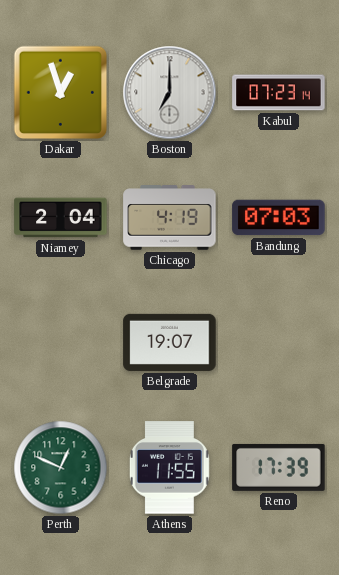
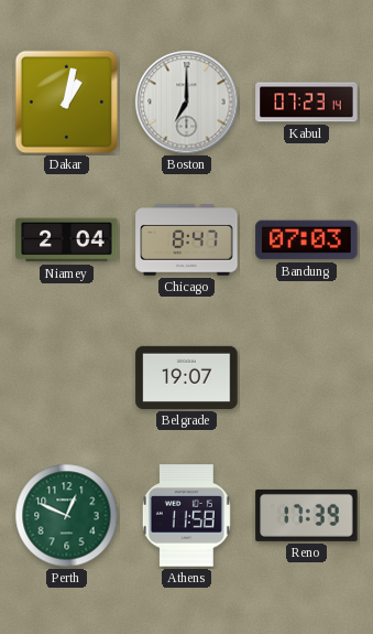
Dakar: 12:57 -> 1:02
Chicago: 4:19 -> 8:47
Athens: 11:55 -> 11:58
